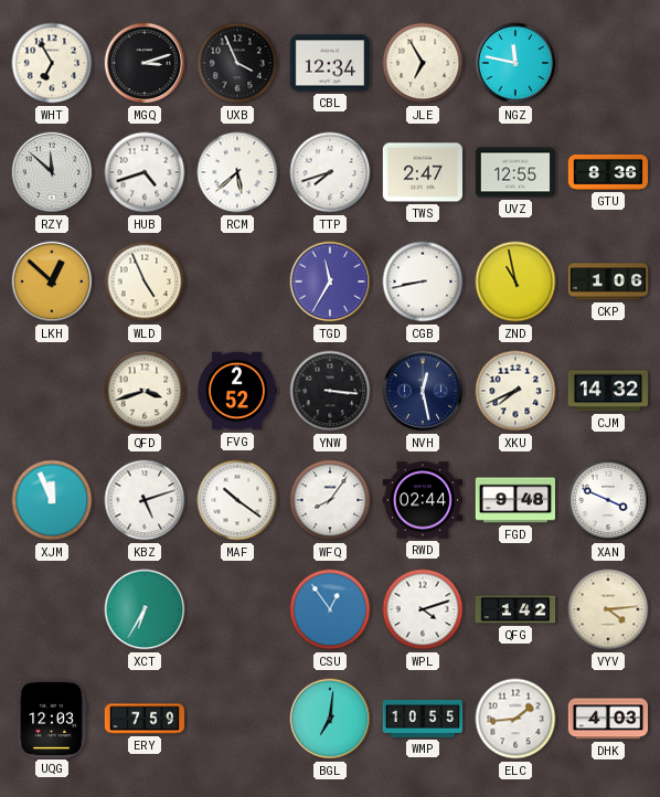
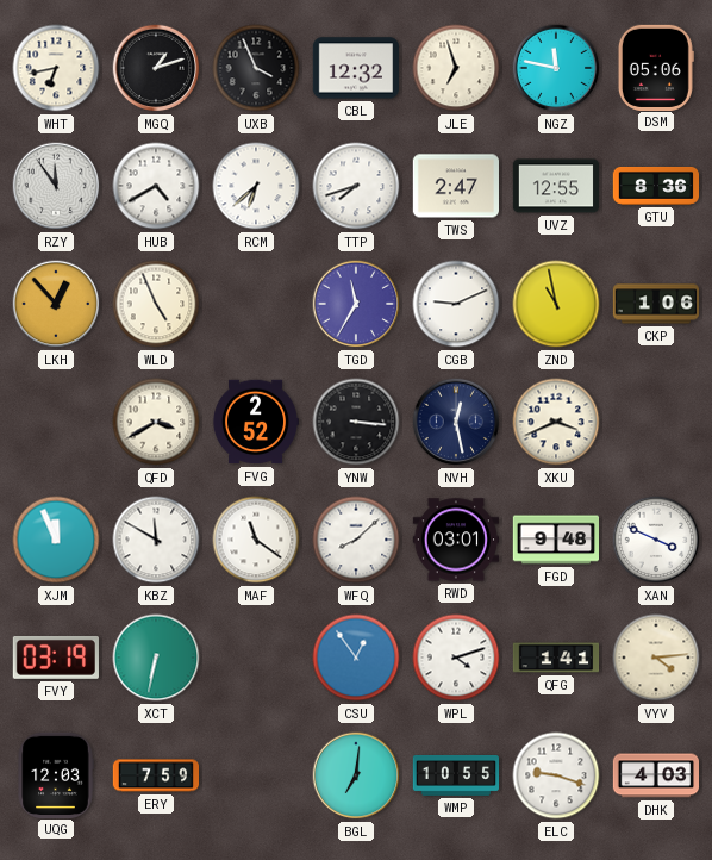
WHT: 6:55 -> 6:43
MGQ: 3:12 -> 1:12
CBL: 12:34 -> 12:32
JLE: 6:55 -> 6:57
DSM: none -> 05:06
RZY: 11:52 -> 11:54
HUB: 4:42 -> 4:40
RCM: 5:38 -> 6:38
LKH: 12:52 -> 12:53
CGB: 8:43 -> 9:11
QFD: 3:42 -> 3:40
XKU: 7:41 -> 3:41
CJM: 14:32 -> none
KBZ: 5:12 -> 11:50
MAF: 10:21 -> 11:21
WFQ: 8:06 -> 8:08
RWD: 02:44 -> 03:01
FVY: none -> 03:19
XCT: 6:35 -> 6:32
QFG: 1:42 -> 1:41
ELC: 1:44 -> 9:18
